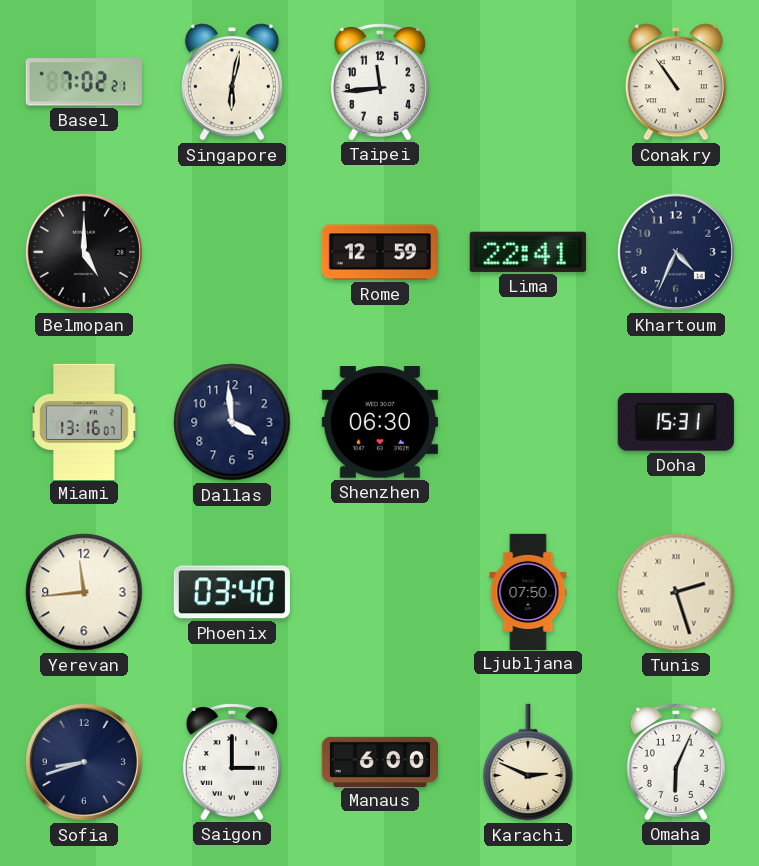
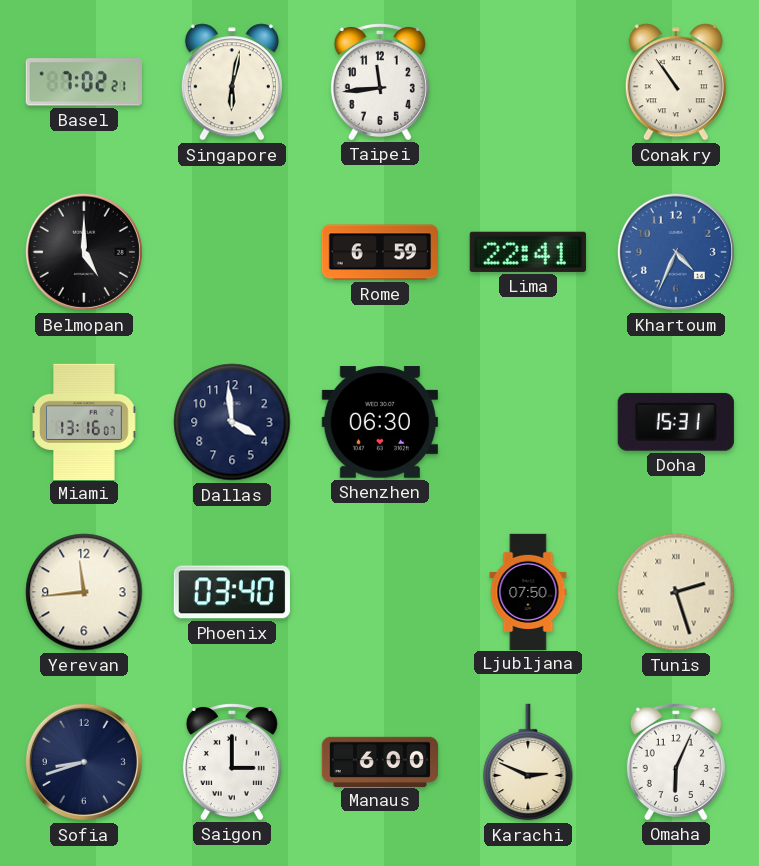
Rome: 12:59 -> 6:59
Khartoum dial: navy -> blue
